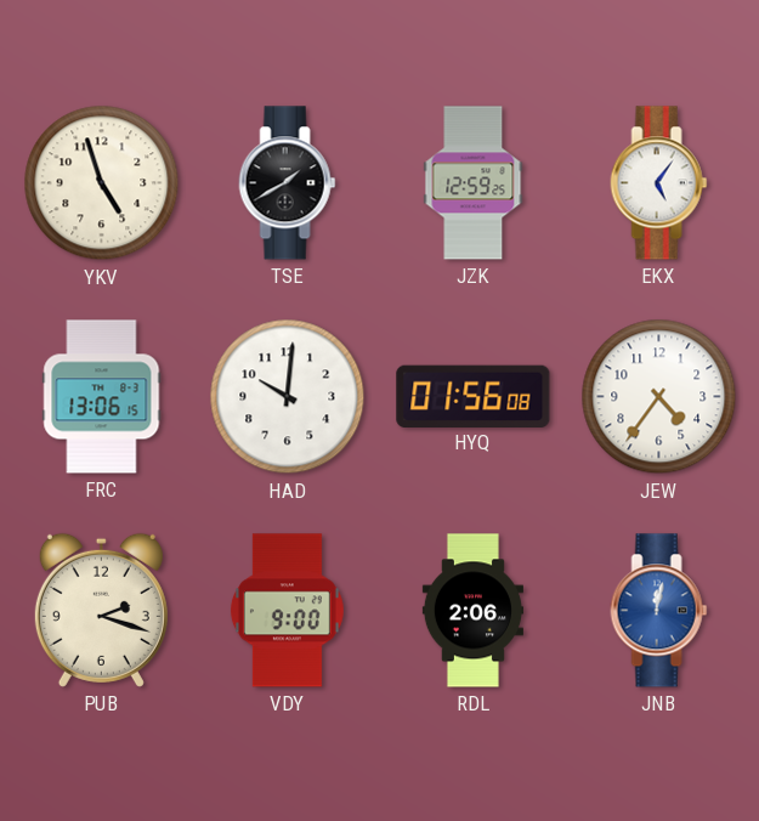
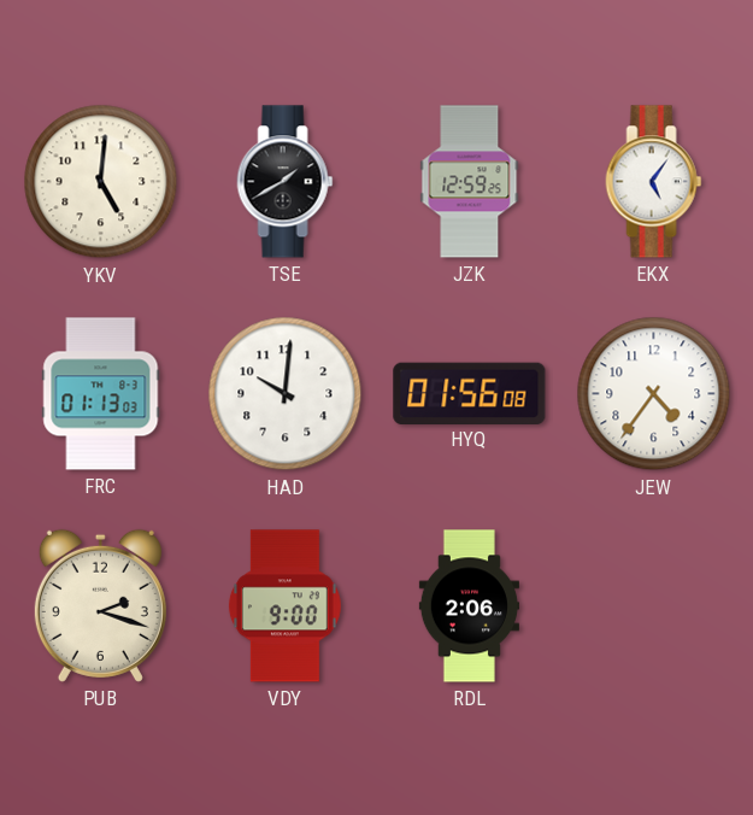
YKV: 4:57 -> 5:01
FRC: 13:06 -> 01:13
JNB: 12:02 -> none
